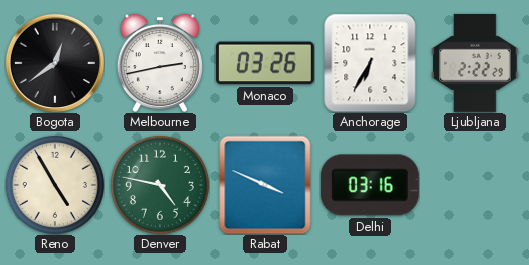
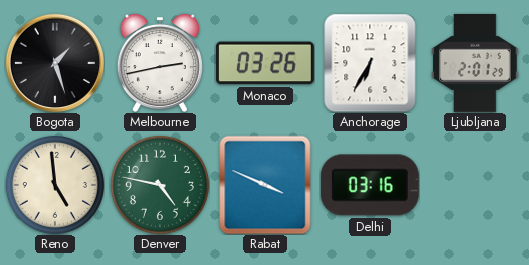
Bogota: 12:39 -> 1:27
Ljubljana: 2:22 -> 2:01
Reno: 4:55 -> 4:59
